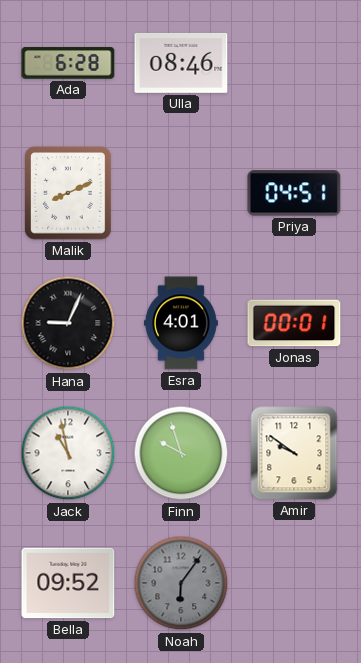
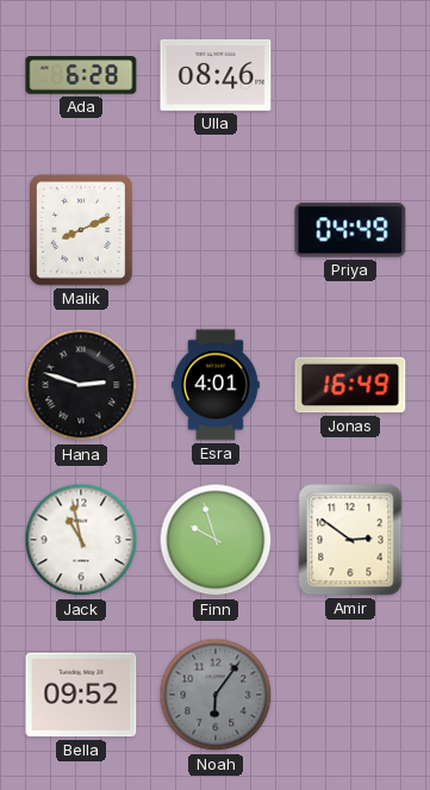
Priya: 04:51 -> 04:49
Hana: 9:04 -> 2:48
Jonas: 00:01 -> 16:49
Amir: 9:51 -> 2:51
